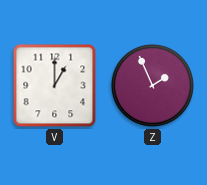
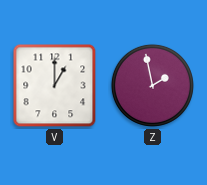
Z: 1:56 -> 1:58
